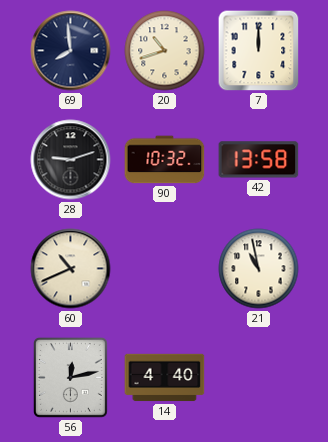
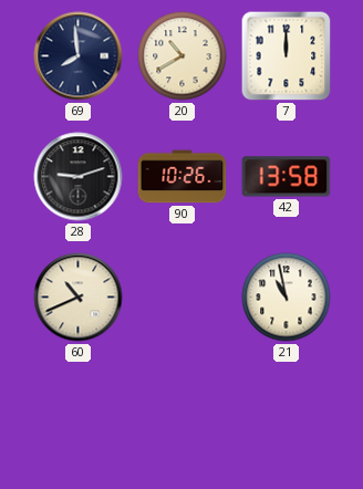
20: 10:42 -> 10:40
90: 10:32 -> 10:26
56: 12:13 -> none
14: 4:40 -> none
